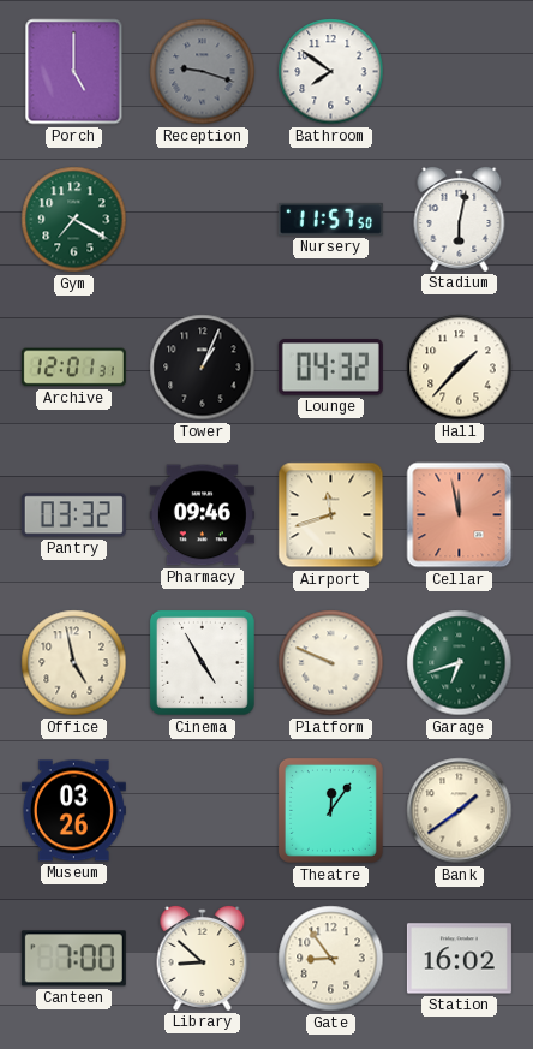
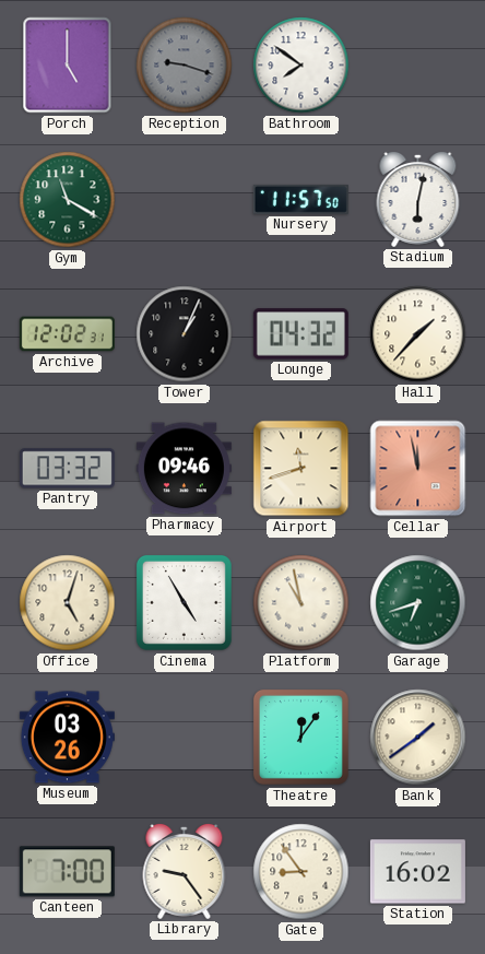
Gym: 7:20 -> 11:20
Archive: 12:01 -> 12:02
Office: 4:58 -> 5:03
Platform: 9:49 -> 10:58
Library: 8:52 -> 9:24
